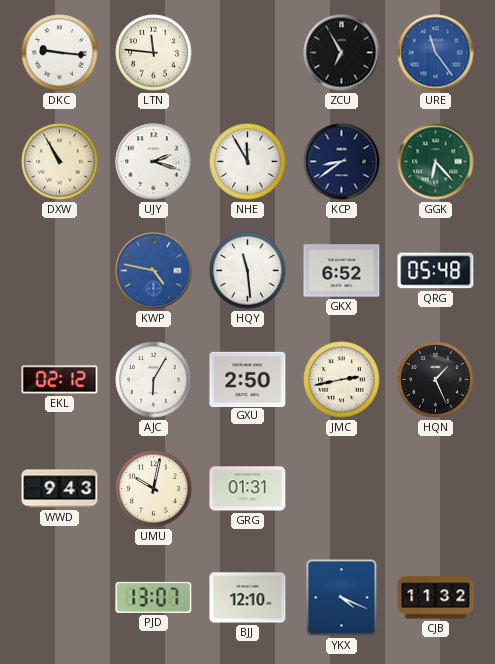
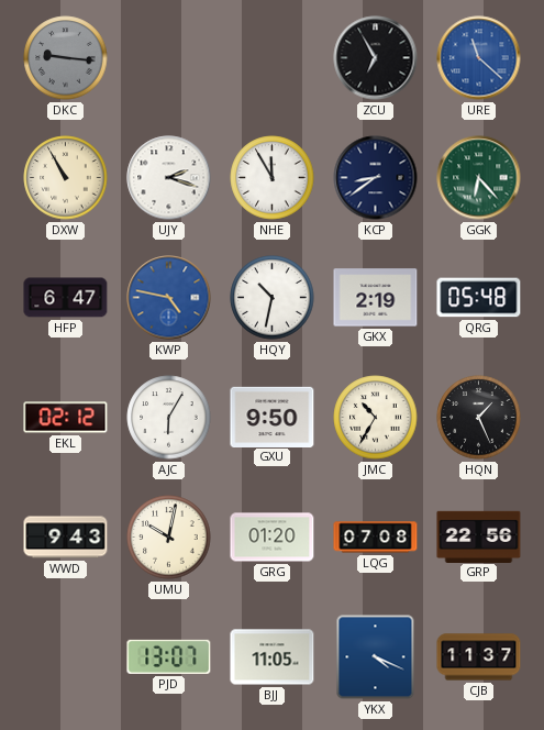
DKC dial: white -> grey
LTN: 11:46 -> none
URE: 11:24 -> 11:22
HFP: none -> 6:47
HQY: 11:29 -> 10:32
GKX: 6:52 -> 2:19
GXU: 2:50 -> 9:50
JMC: 2:43 -> 10:35
GRG: 01:31 -> 01:20
LQG: none -> 07:08
GRP: none -> 22:56
BJJ: 12:10 -> 11:05
CJB: 11:32 -> 11:37
